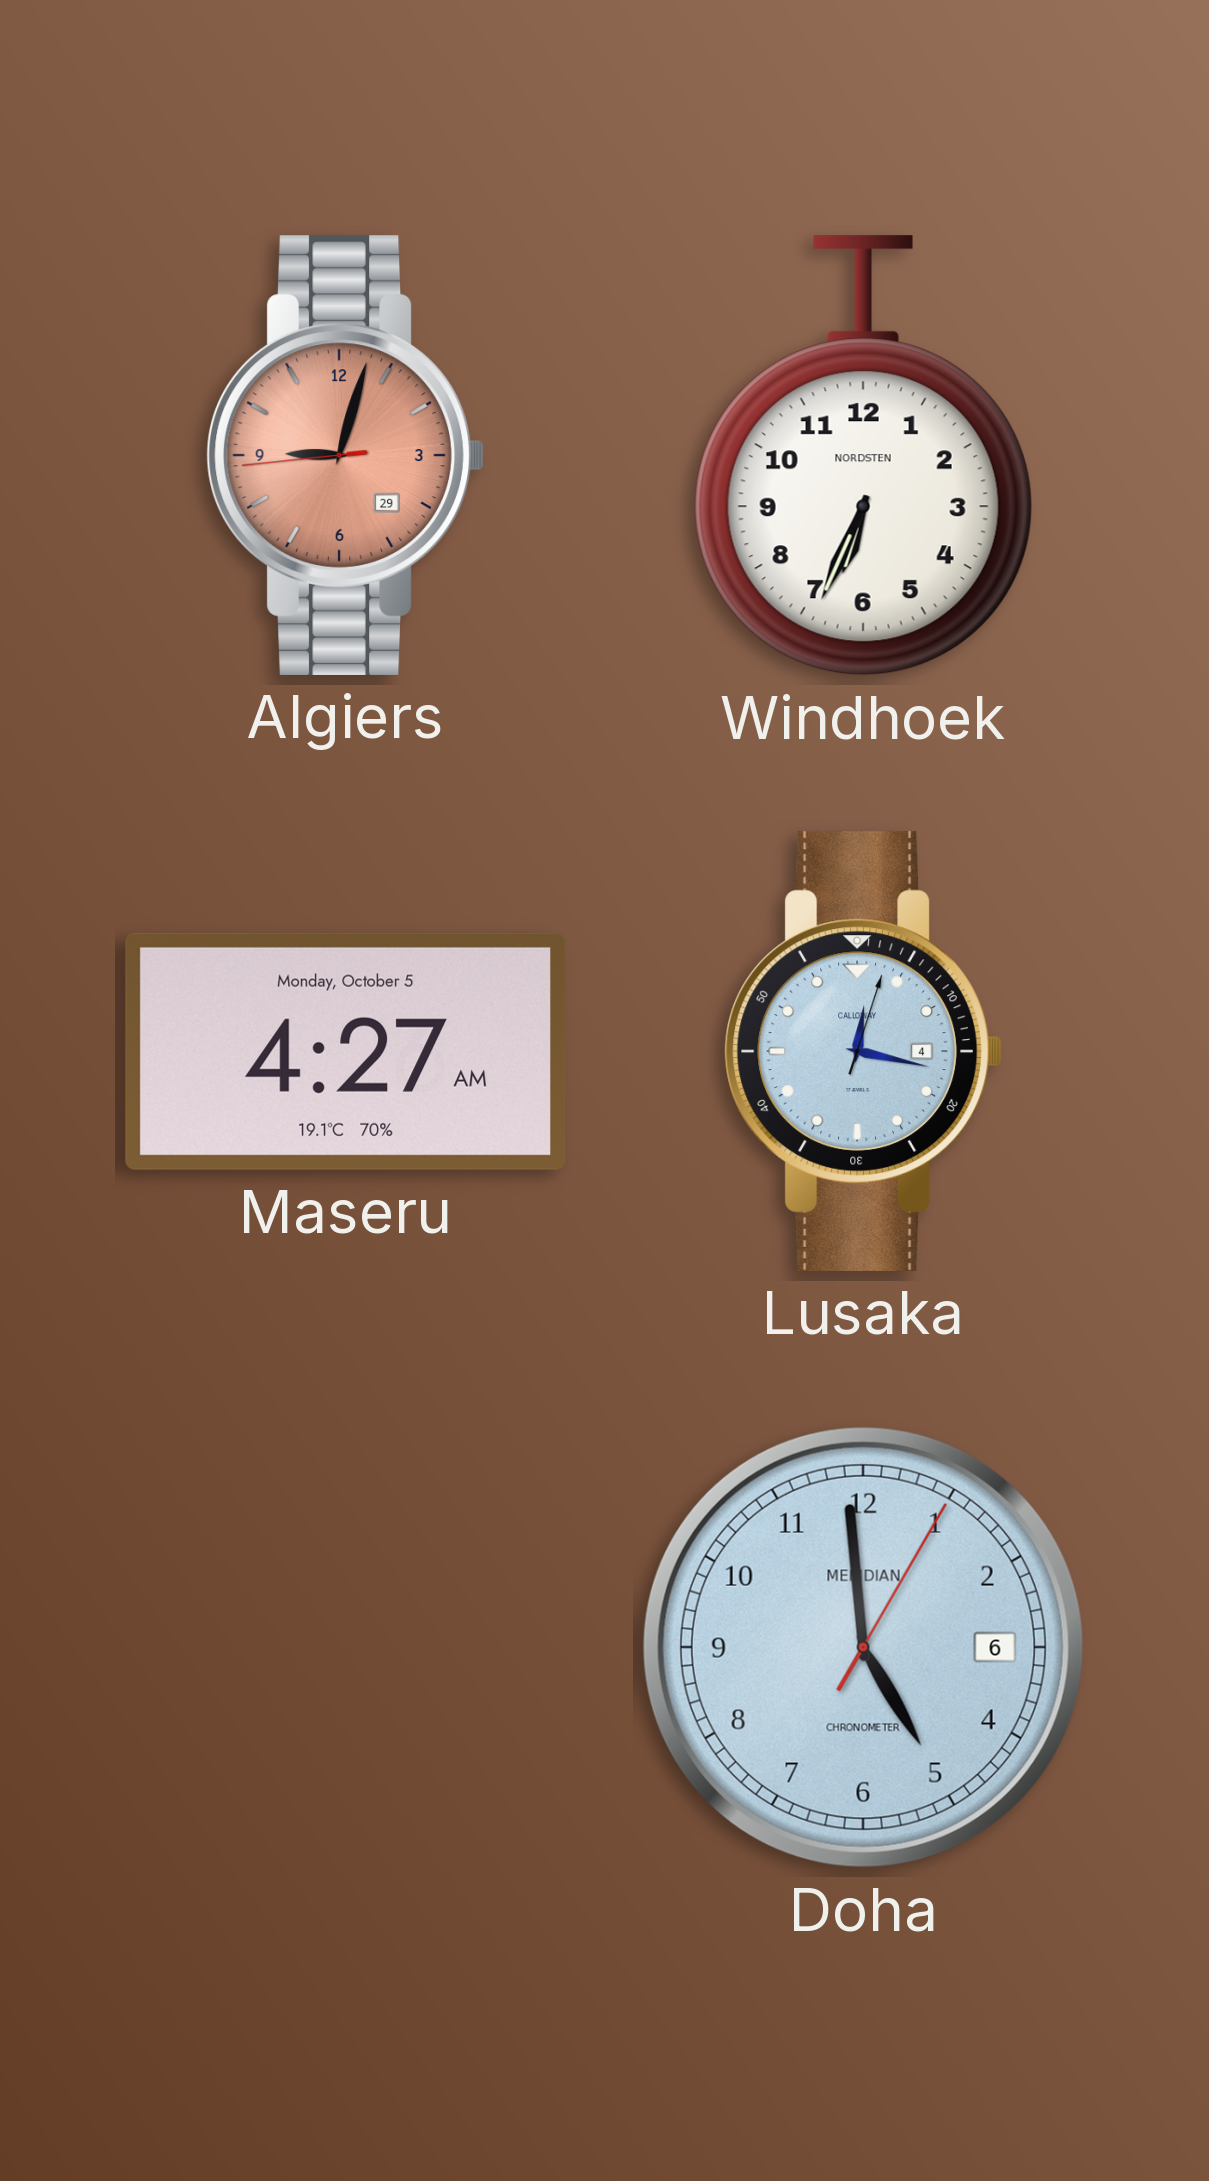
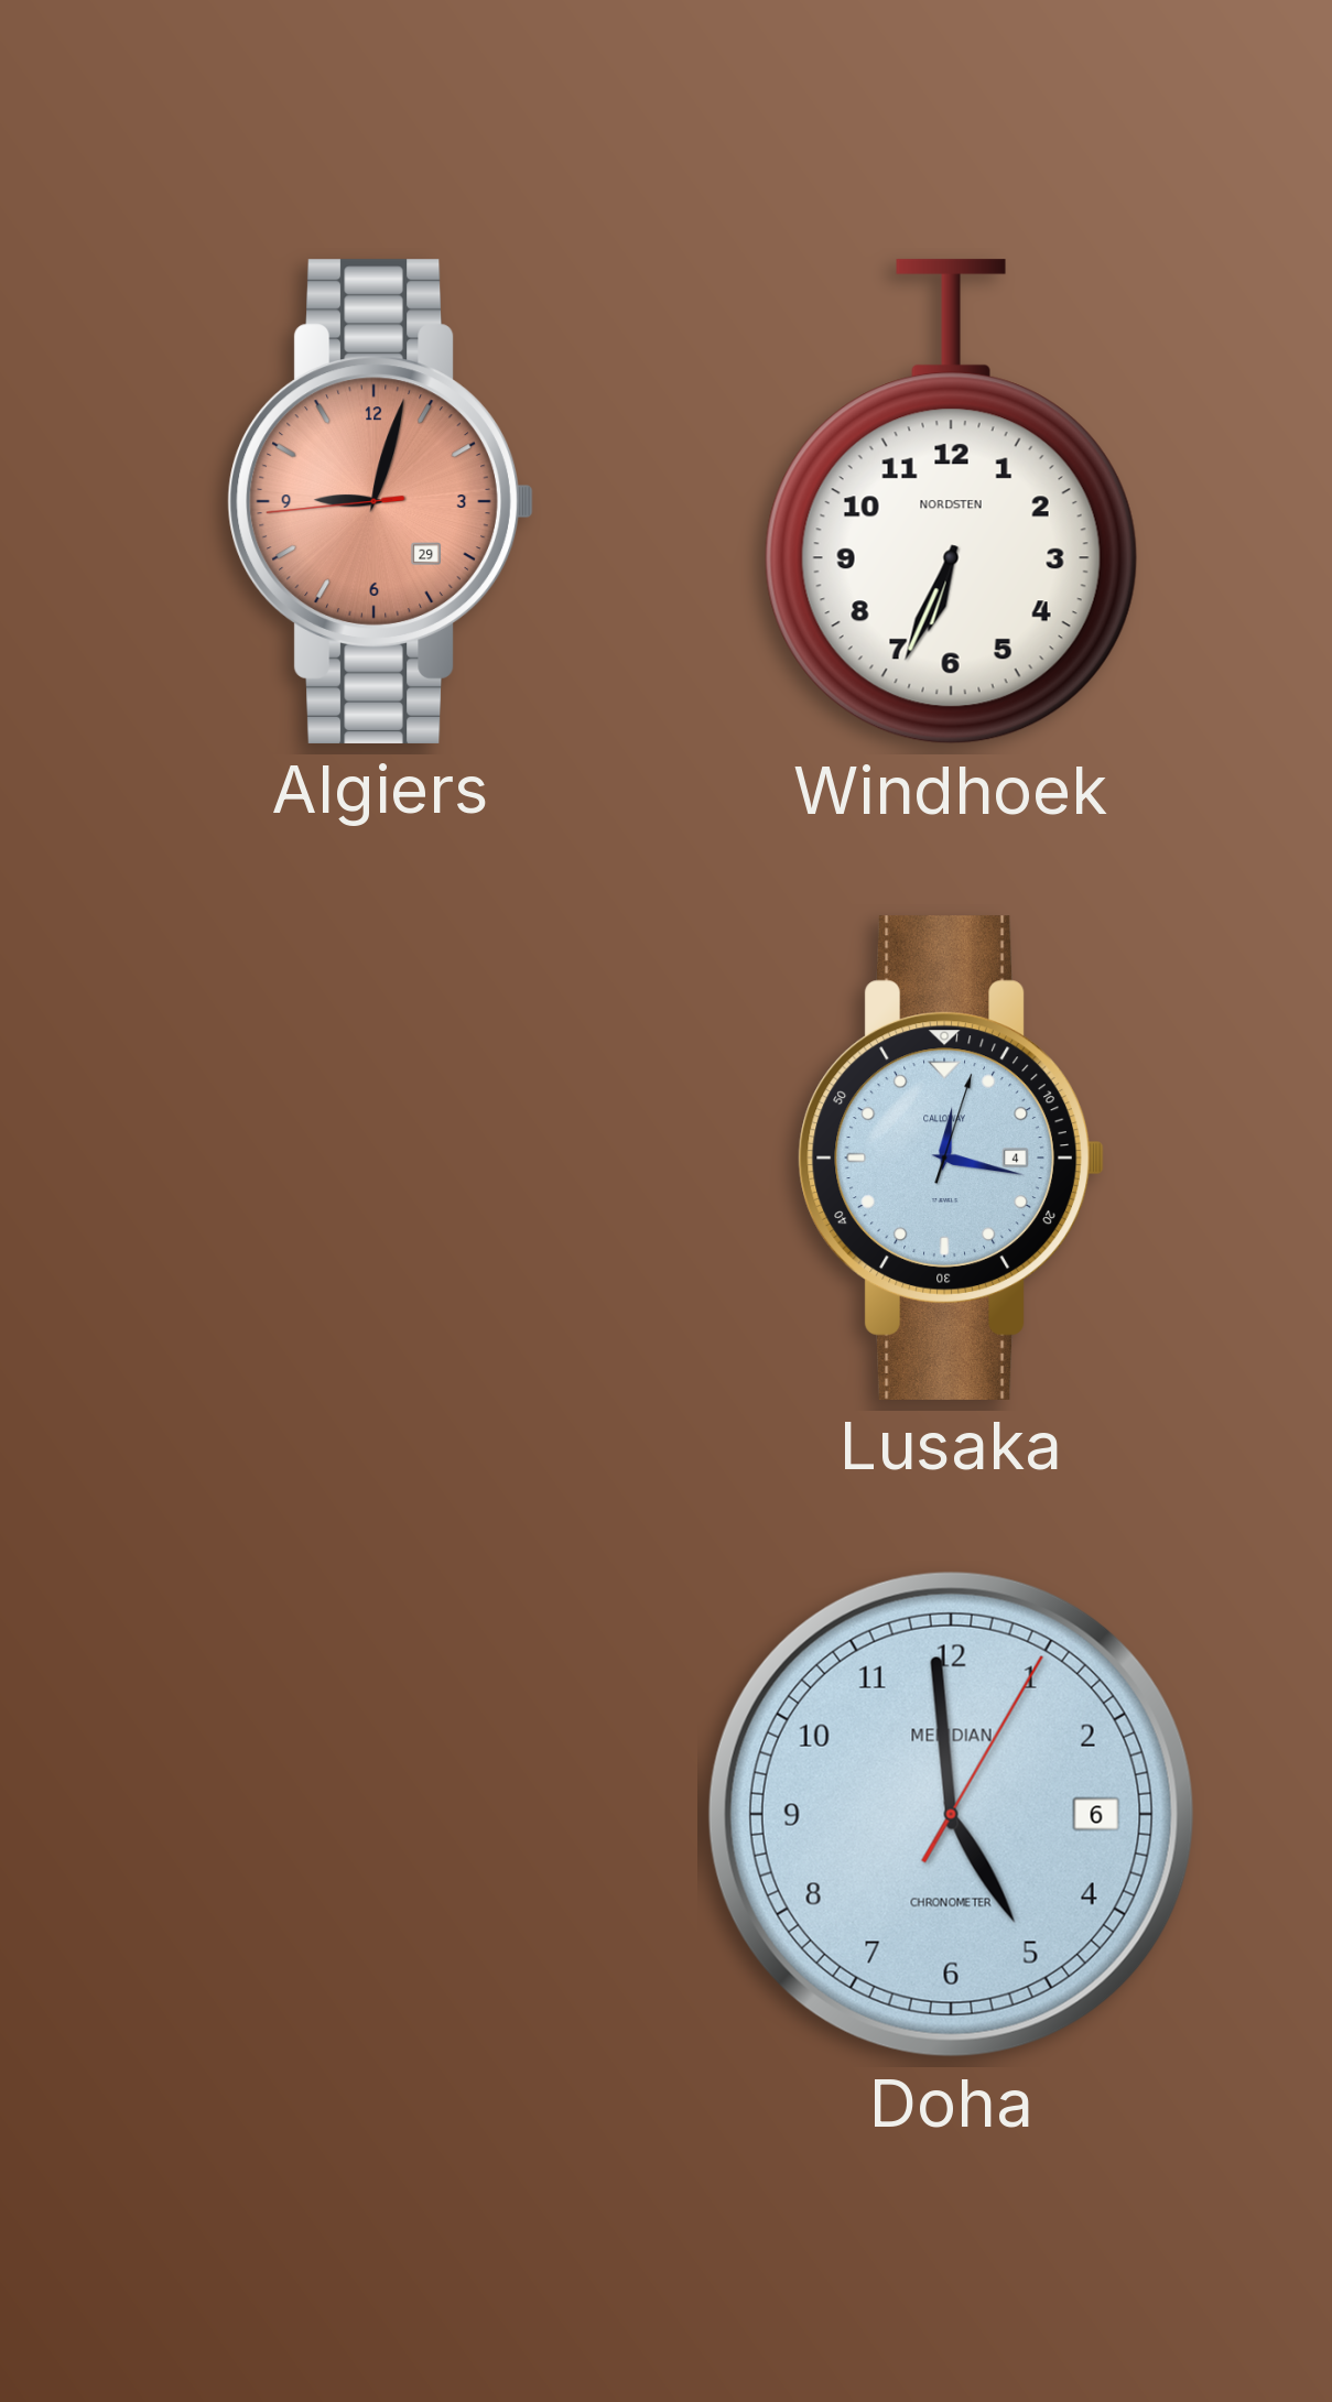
Maseru: 4:27 -> none
